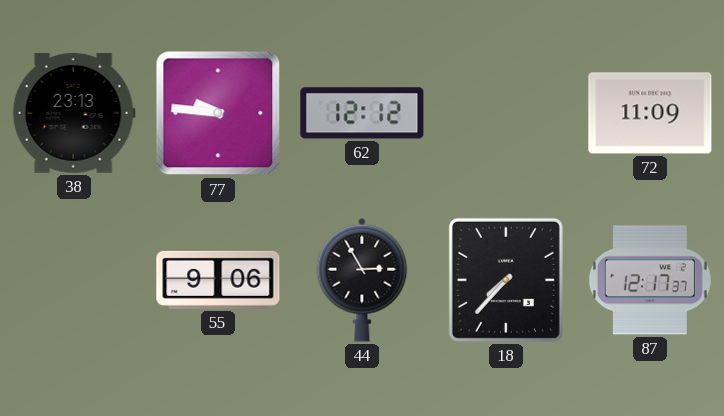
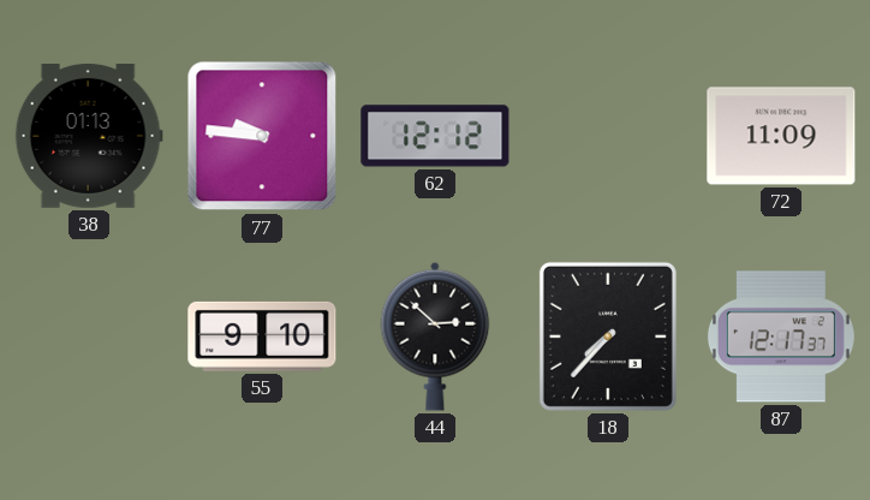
38: 23:13 -> 01:13
55: 9:06 -> 9:10
44: 2:55 -> 2:52
